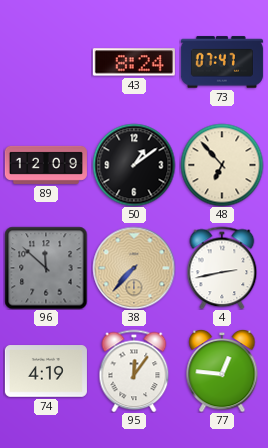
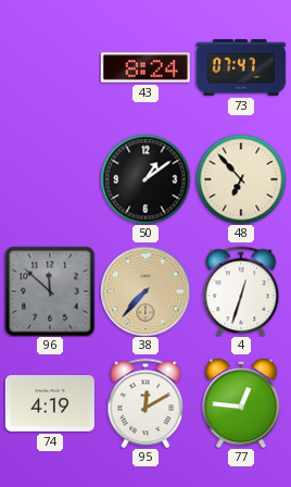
89: 12:09 -> none
4: 2:43 -> 12:33
95: 12:06 -> 12:10
